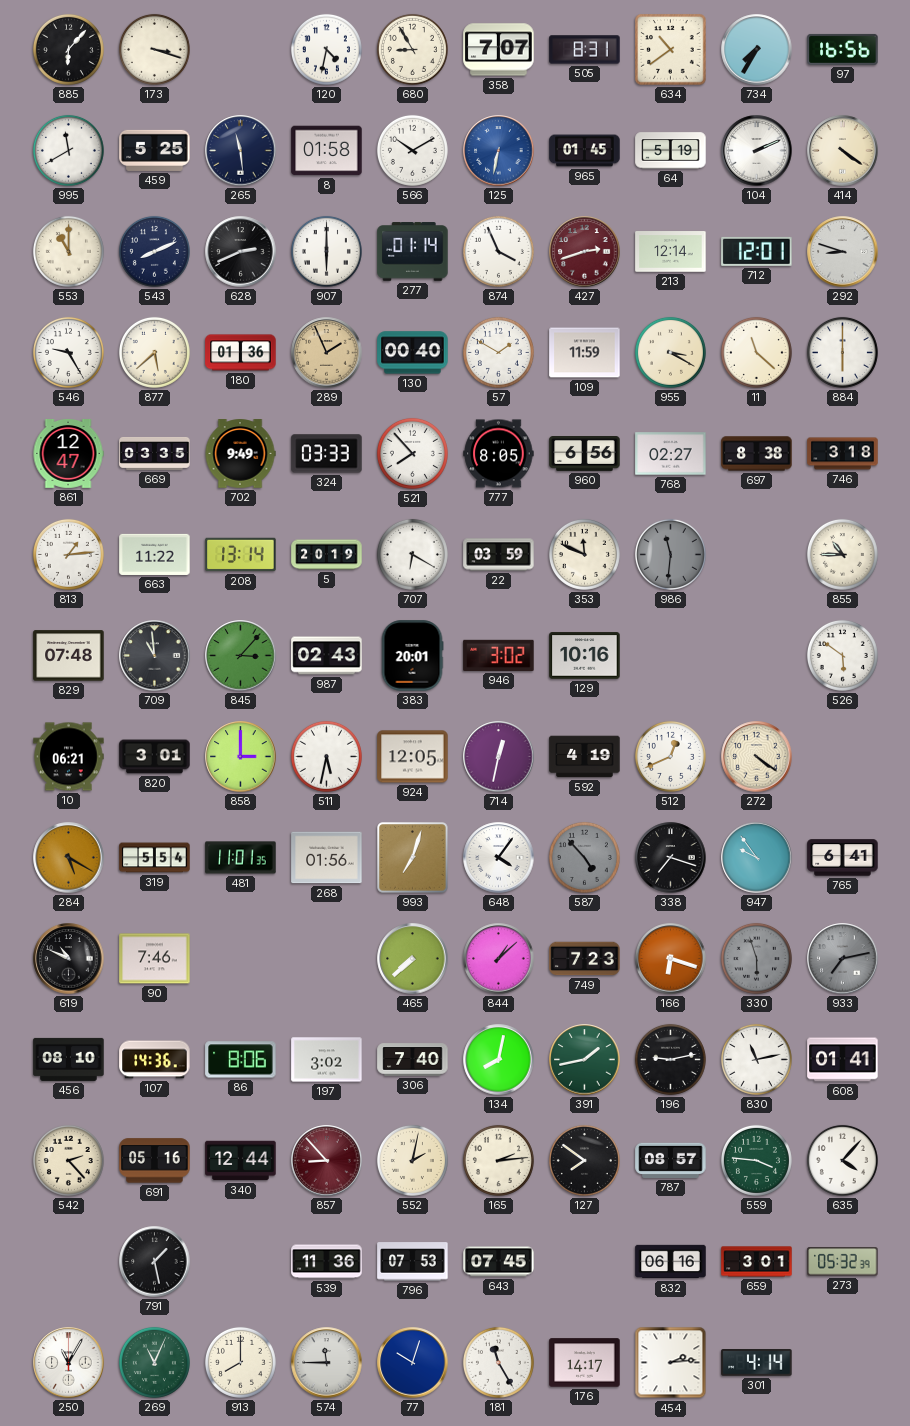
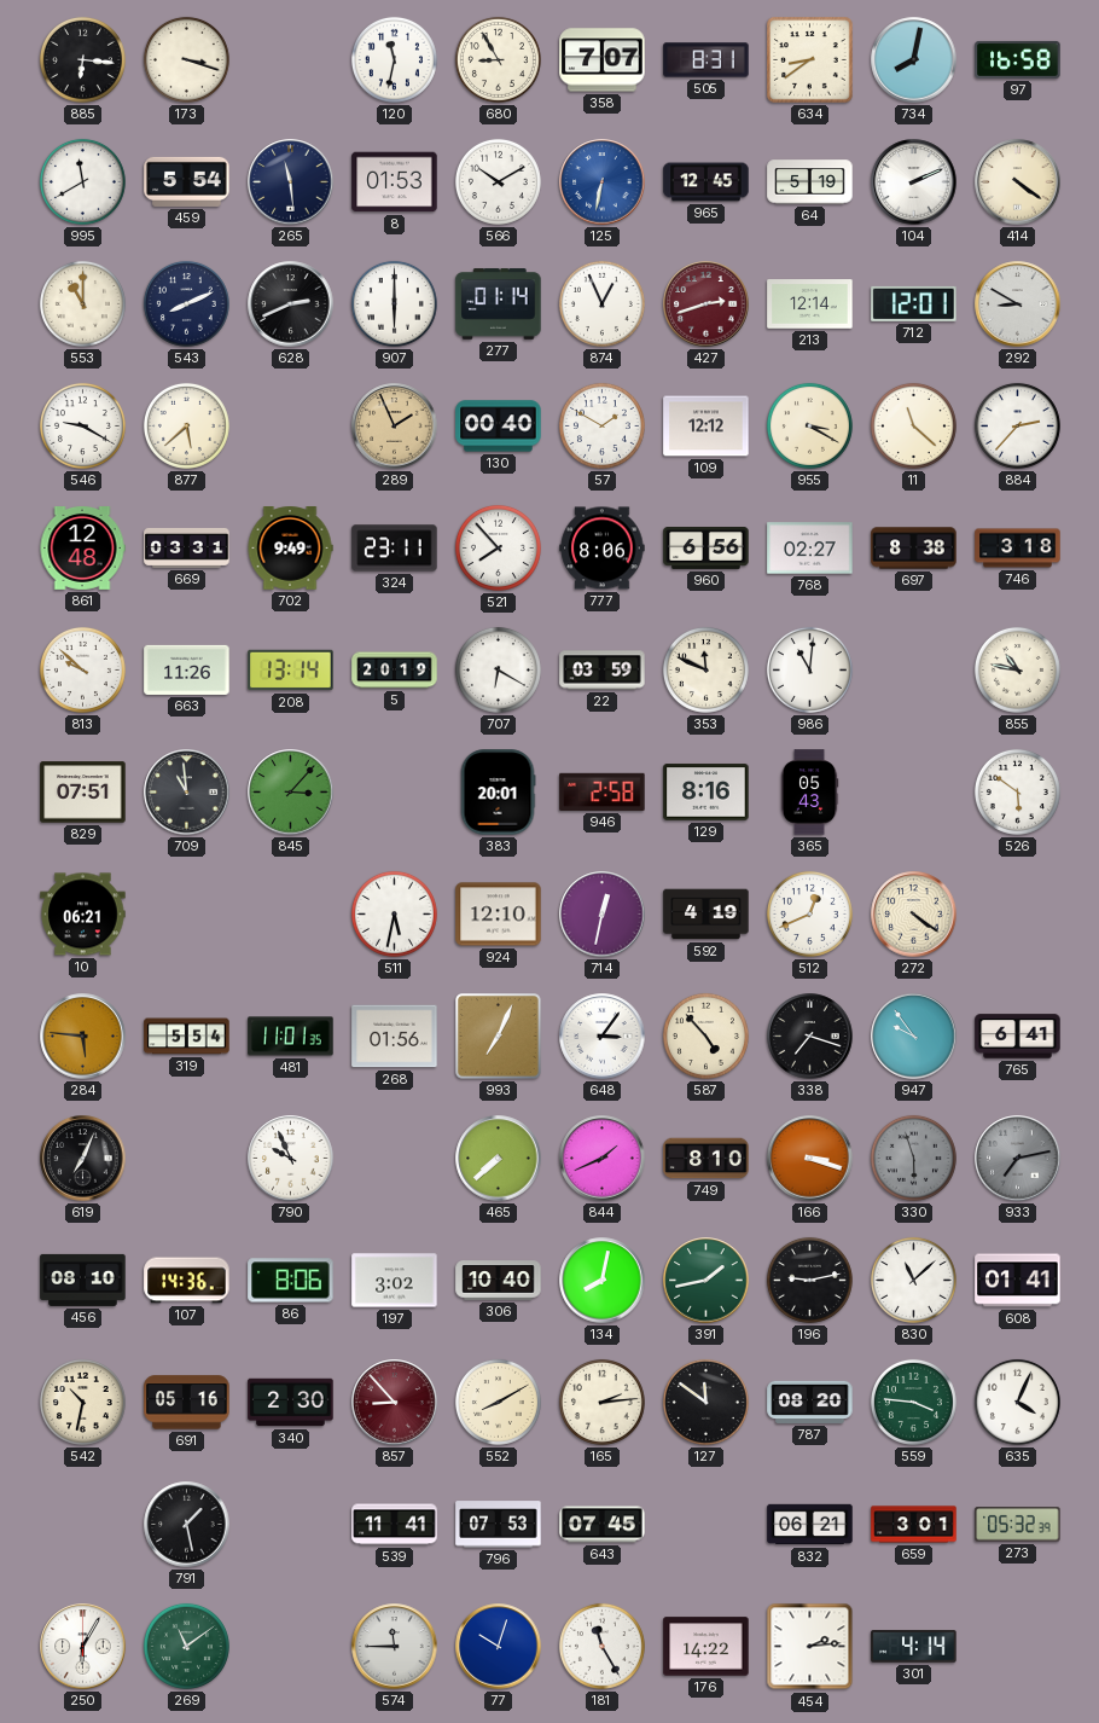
885: 6:07 -> 6:16
120: 4:32 -> 11:32
634: 10:39 -> 8:39
734: 7:35 -> 8:02
97: 16:56 -> 16:58
459: 5:25 -> 5:54
8: 01:58 -> 01:53
965: 01:45 -> 12:45
874: 3:56 -> 12:56
292: 8:48 -> 8:50
546: 9:25 -> 9:20
180: 01:36 -> none
109: 11:59 -> 12:12
884: 6:00 -> 2:37
861: 12:47 -> 12:48
669: 03:35 -> 03:31
324: 03:33 -> 23:11
777: 8:05 -> 8:06
813: 1:14 -> 9:52
663: 11:22 -> 11:26
986: 11:31 -> 11:01
986 dial: grey -> white
855: 10:45 -> 10:47
829: 07:48 -> 07:51
987: 02:43 -> none
946: 3:02 -> 2:58
129: 10:16 -> 8:16
365: none -> 05:43
820: 3:01 -> none
858: 3:00 -> none
924: 12:05 -> 12:10
284: 5:20 -> 5:46
993: 7:03 -> 7:04
648: 4:06 -> 3:06
587 dial: grey -> cream
619: 10:49 -> 7:04
90: 7:46 -> none
790: none -> 9:56
844: 1:08 -> 1:41
749: 7:23 -> 8:10
166: 6:18 -> 3:18
306: 7:40 -> 10:40
830: 11:13 -> 11:08
542: 2:23 -> 10:32
340: 12:44 -> 2:30
552: 2:02 -> 8:10
127: 7:51 -> 11:51
787: 08:57 -> 08:20
635: 4:07 -> 4:04
539: 11:36 -> 11:41
832: 06:16 -> 06:21
250: 11:05 -> 6:05
269: 11:04 -> 11:09
913: 8:00 -> none
176: 14:17 -> 14:22
